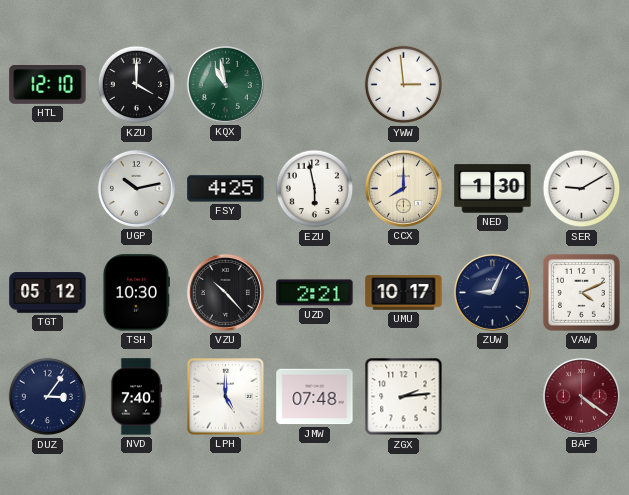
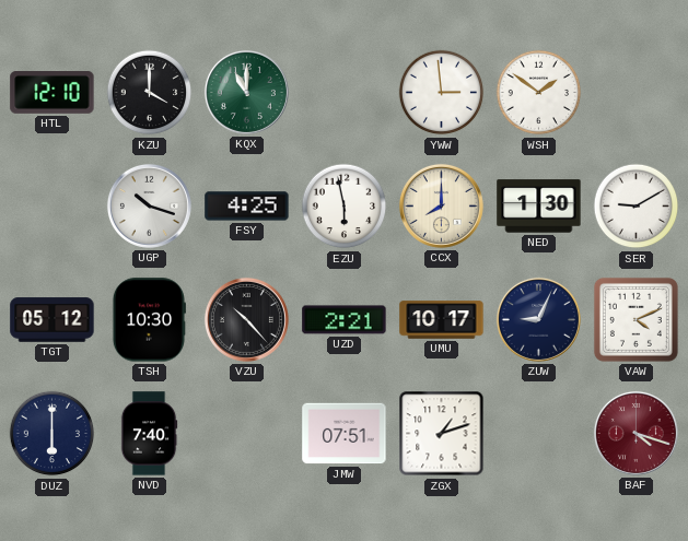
KQX: 10:58 -> 11:00
WSH: none -> 1:51
UGP: 10:13 -> 10:18
DUZ: 3:06 -> 6:00
LPH: 5:00 -> none
JMW: 07:48 -> 07:51
ZGX: 2:14 -> 1:12
BAF: 4:21 -> 4:18
